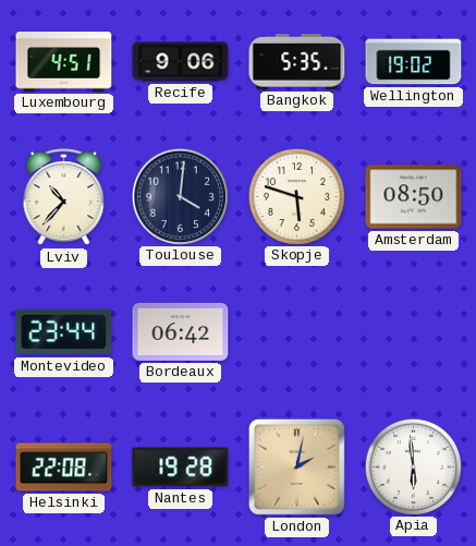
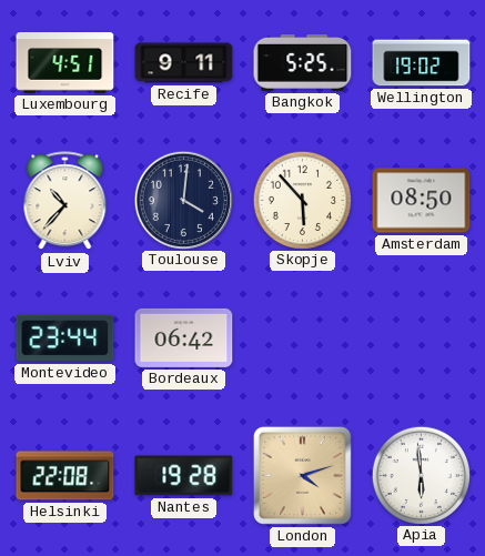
Recife: 9:06 -> 9:11
Bangkok: 5:35 -> 5:25
Skopje: 5:48 -> 5:53
London: 2:02 -> 4:12
